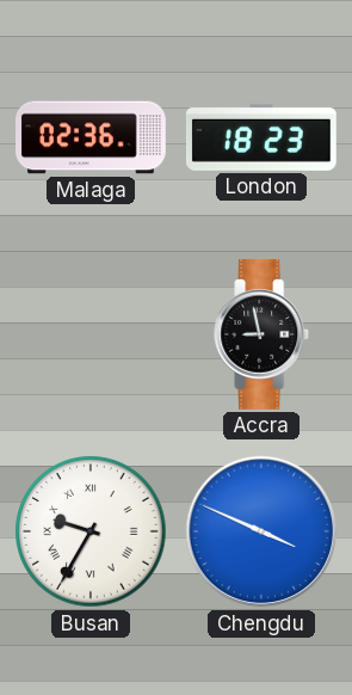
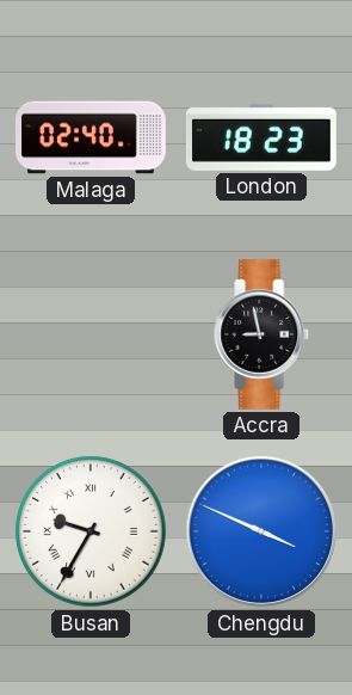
Malaga: 02:36 -> 02:40
